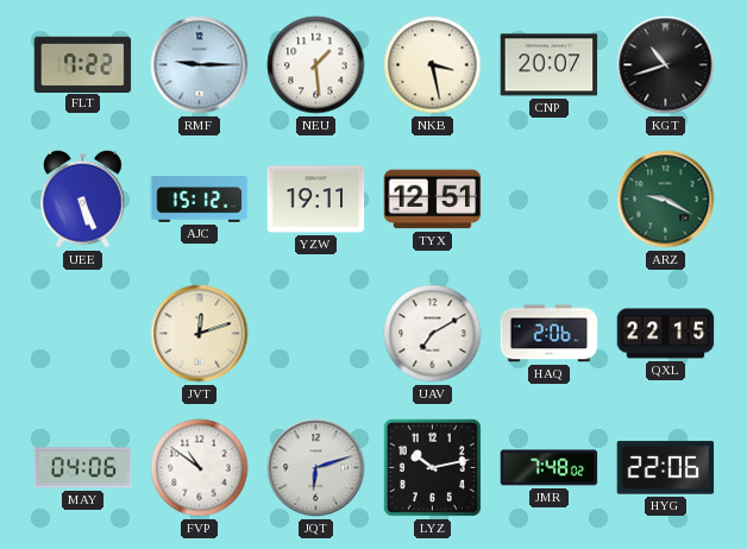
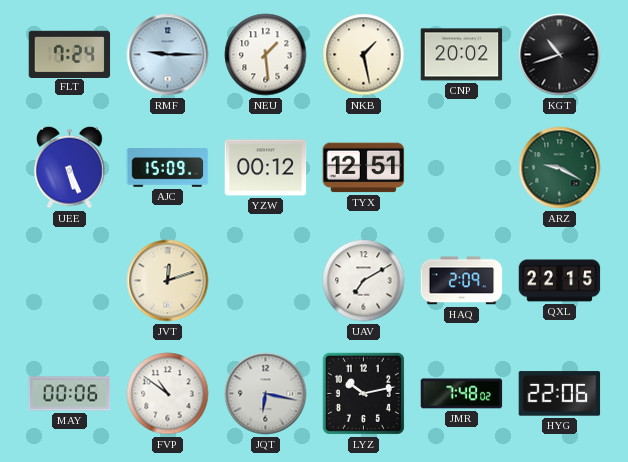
FLT: 7:22 -> 7:24
NKB: 3:28 -> 1:28
CNP: 20:07 -> 20:02
AJC: 15:12 -> 15:09
YZW: 19:11 -> 00:12
HAQ: 2:06 -> 2:09
MAY: 04:06 -> 00:06
JQT: 6:12 -> 6:17
